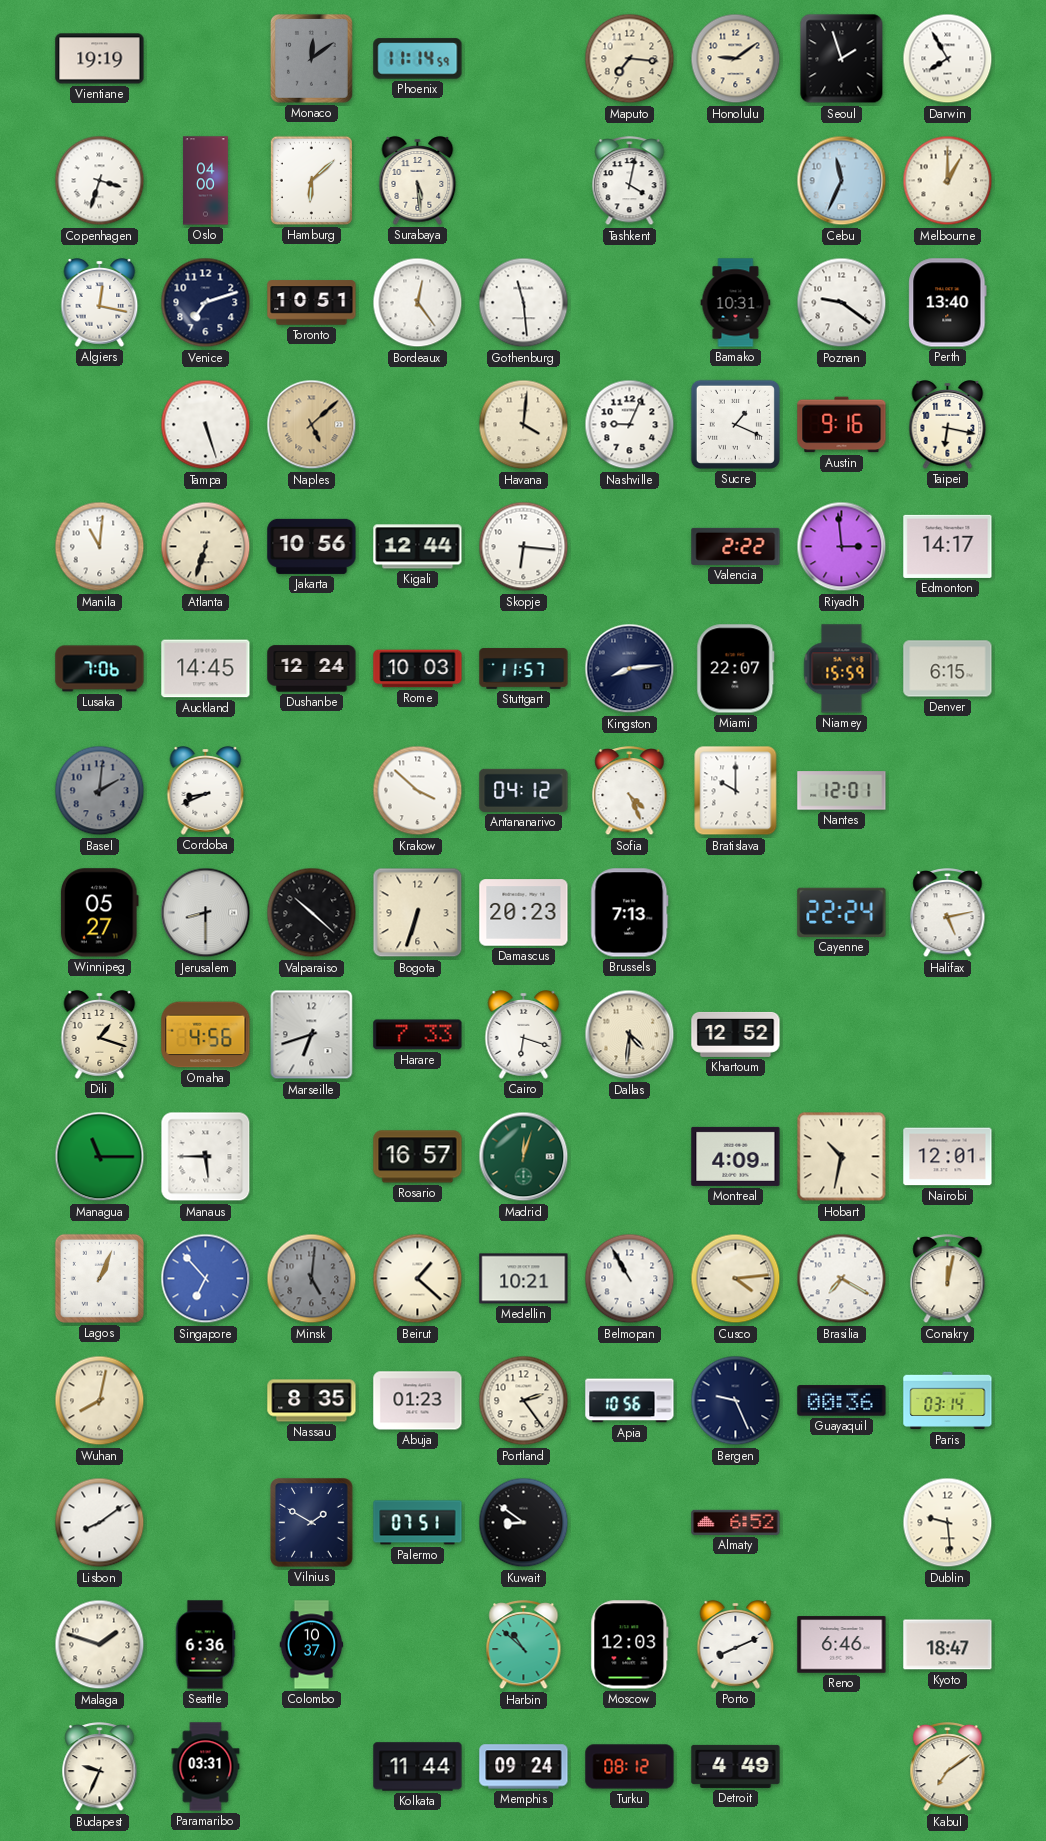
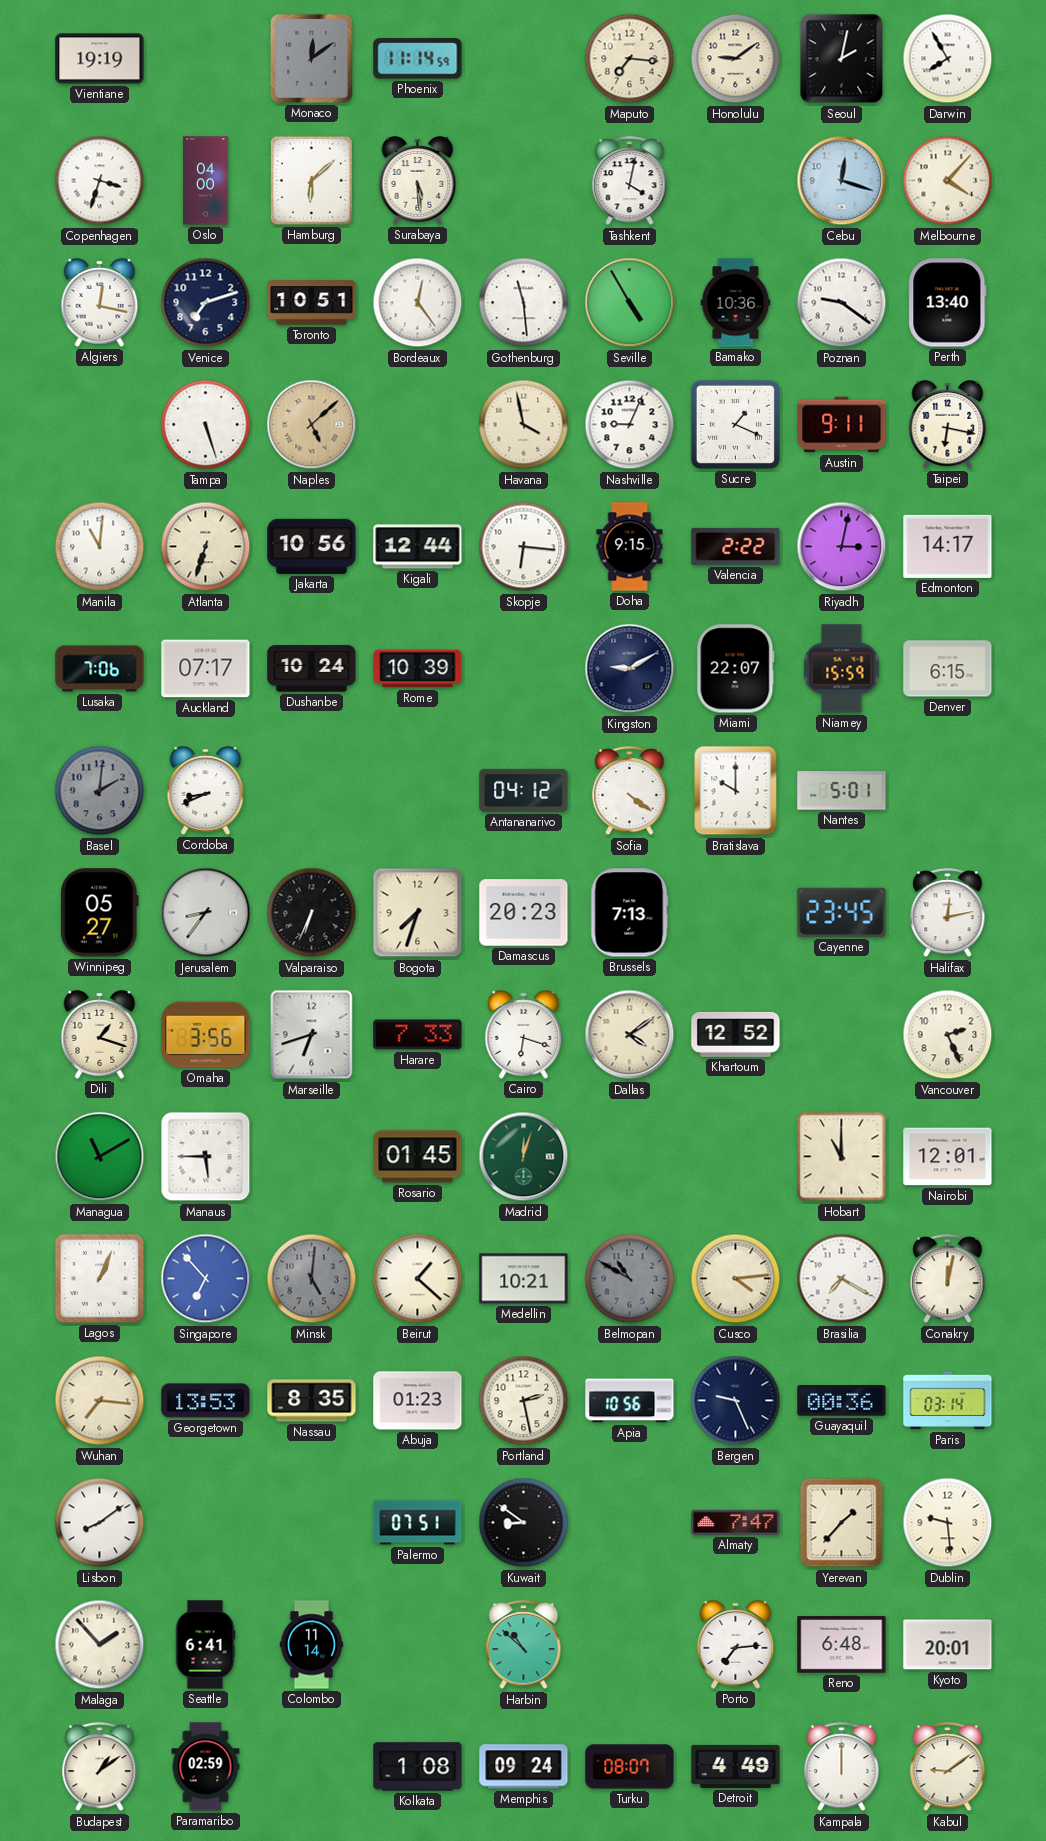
Seoul: 1:57 -> 2:02
Cebu: 11:34 -> 12:18
Melbourne: 1:00 -> 4:07
Seville: none -> 4:55
Bamako: 10:31 -> 10:36
Havana: 4:01 -> 3:58
Austin: 9:16 -> 9:11
Doha: none -> 9:15
Riyadh: 2:59 -> 3:02
Auckland: 14:45 -> 07:17
Dushanbe: 12:24 -> 10:24
Rome: 10:03 -> 10:39
Stuttgart: 11:57 -> none
Kingston: 8:14 -> 9:10
Krakow: 3:52 -> none
Sofia: 4:26 -> 4:21
Nantes: 12:01 -> 5:01
Jerusalem: 8:30 -> 8:36
Valparaiso: 10:22 -> 6:34
Bogota: 6:33 -> 7:33
Cayenne: 22:24 -> 23:45
Halifax: 5:13 -> 12:13
Omaha: 4:56 -> 3:56
Dallas: 4:31 -> 4:09
Vancouver: none -> 2:26
Managua: 11:15 -> 11:10
Rosario: 16:57 -> 01:45
Montreal: 4:09 -> none
Hobart: 10:32 -> 11:00
Belmopan: 10:55 -> 10:50
Belmopan dial: white -> grey
Wuhan: 8:02 -> 7:16
Georgetown: none -> 13:53
Portland: 2:24 -> 2:28
Vilnius: 1:50 -> none
Almaty: 6:52 -> 7:47
Yerevan: none -> 1:37
Malaga: 1:48 -> 1:53
Seattle: 6:36 -> 6:41
Colombo: 10:37 -> 11:14
Moscow: 12:03 -> none
Porto: 8:11 -> 7:14
Reno: 6:46 -> 6:48
Kyoto: 18:47 -> 20:01
Budapest: 9:34 -> 1:09
Paramaribo: 03:31 -> 02:59
Kolkata: 11:44 -> 1:08
Turku: 08:12 -> 08:07
Kampala: none -> 12:00
Kabul: 7:09 -> 9:09
